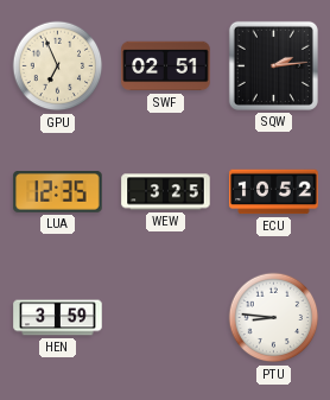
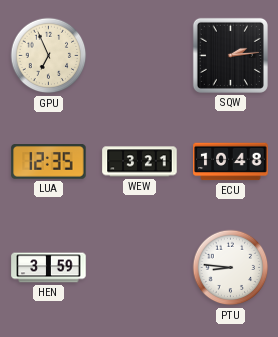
SWF: 02:51 -> none
WEW: 3:25 -> 3:21
ECU: 10:52 -> 10:48
